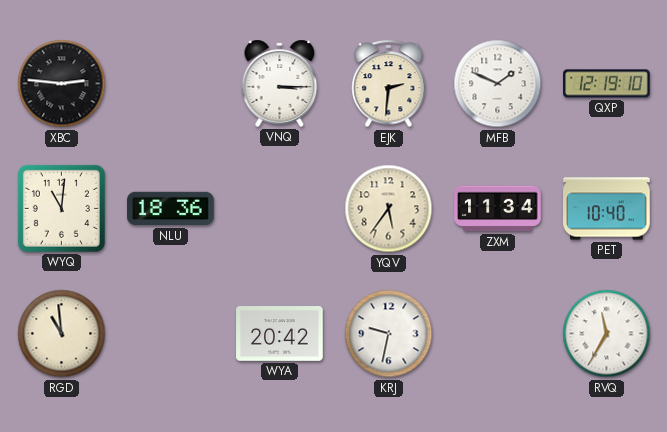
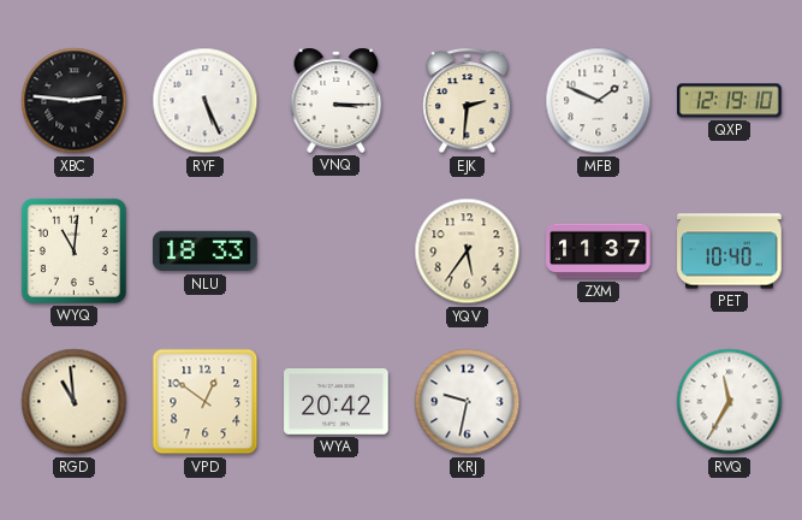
RYF: none -> 5:26
NLU: 18:36 -> 18:33
ZXM: 11:34 -> 11:37
VPD: none -> 12:51
